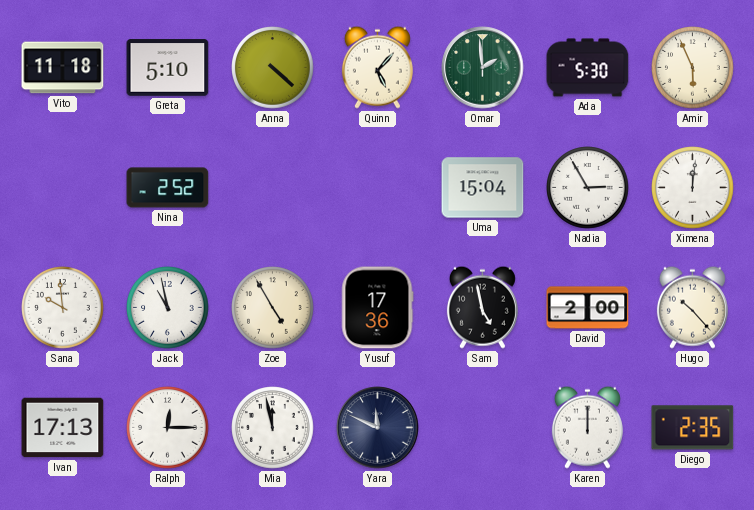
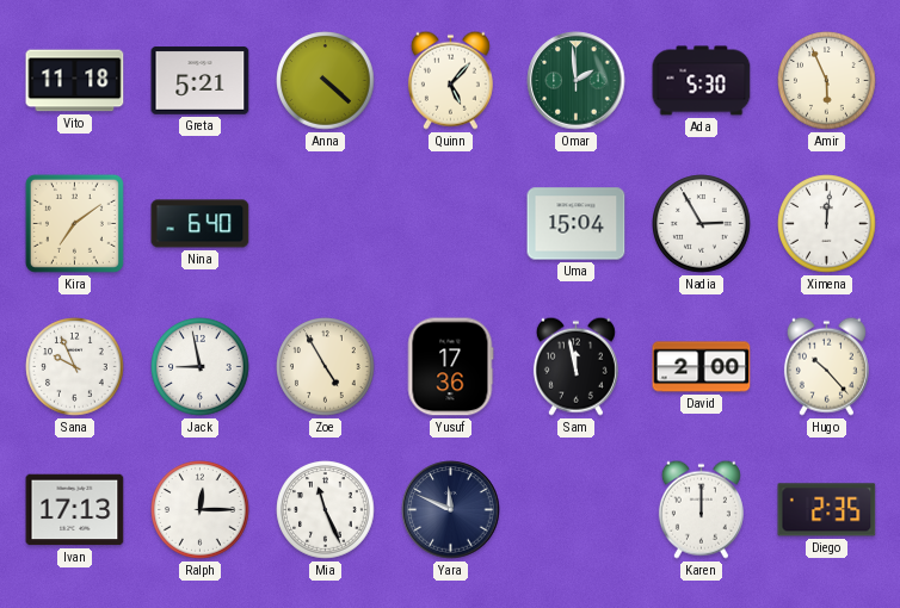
Greta: 5:10 -> 5:21
Kira: none -> 7:09
Nina: 2:52 -> 6:40
Sana: 9:59 -> 9:56
Jack: 10:58 -> 8:58
Sam: 4:58 -> 11:58
Mia: 11:58 -> 11:26
